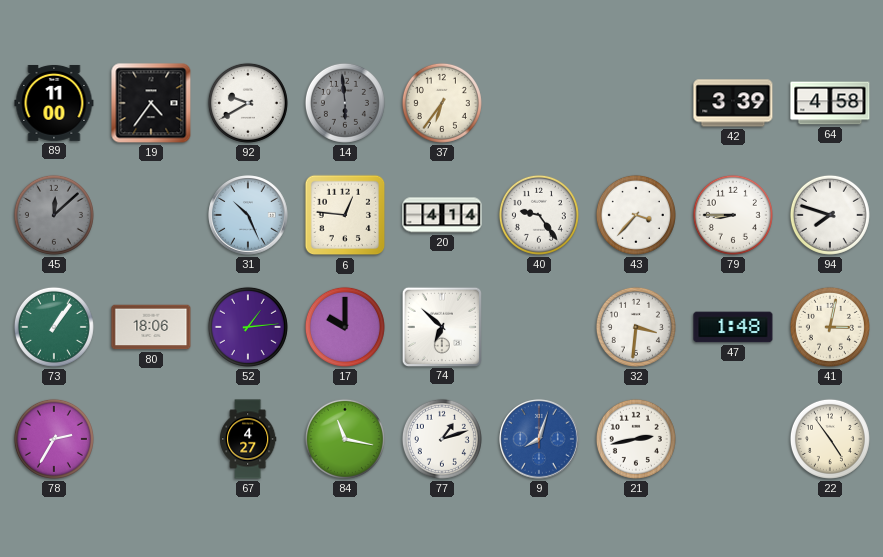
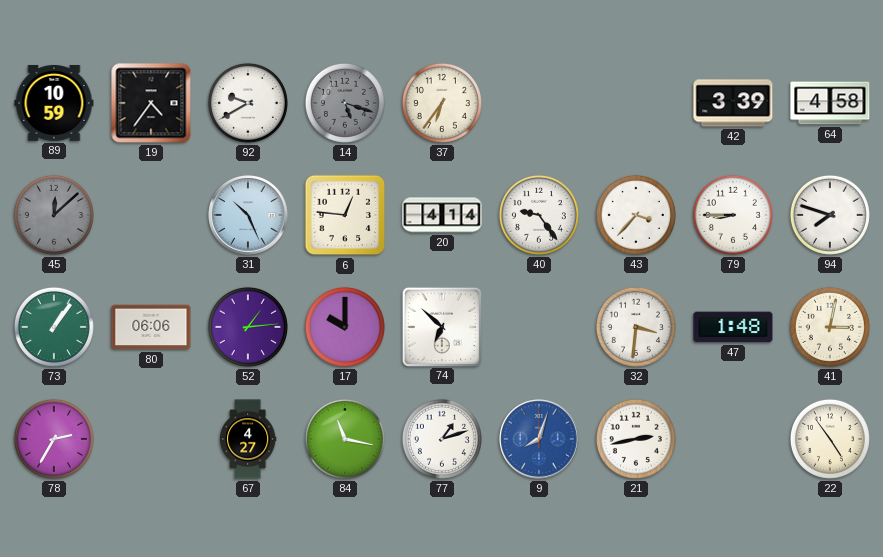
89: 11:00 -> 10:59
14: 5:59 -> 5:18
80: 18:06 -> 06:06
